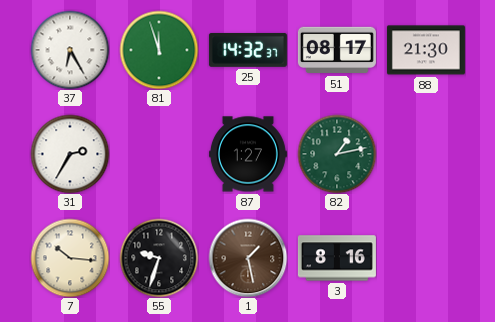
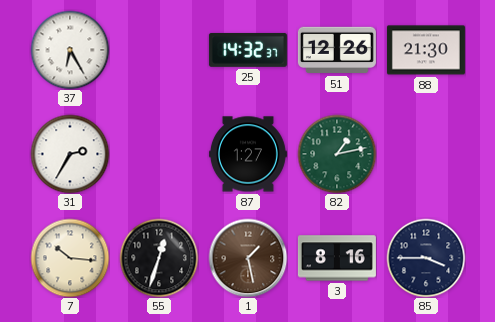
81: 11:57 -> none
51: 08:17 -> 12:26
55: 9:33 -> 12:33
85: none -> 3:45
